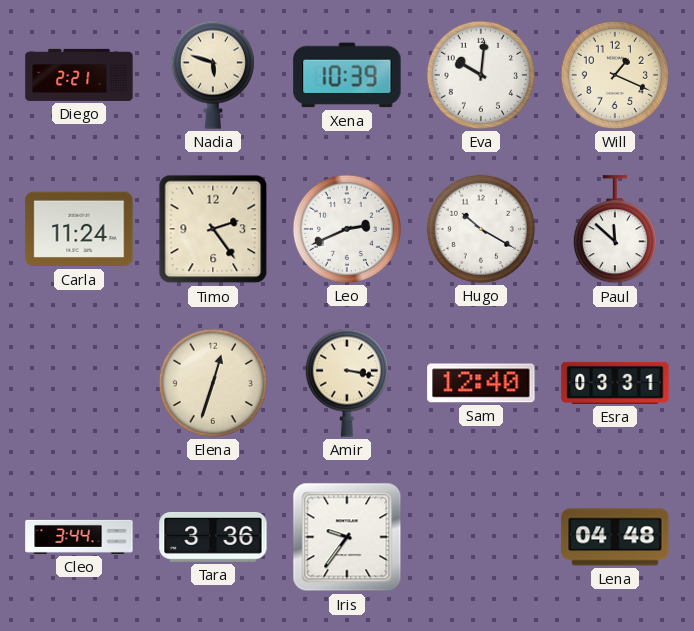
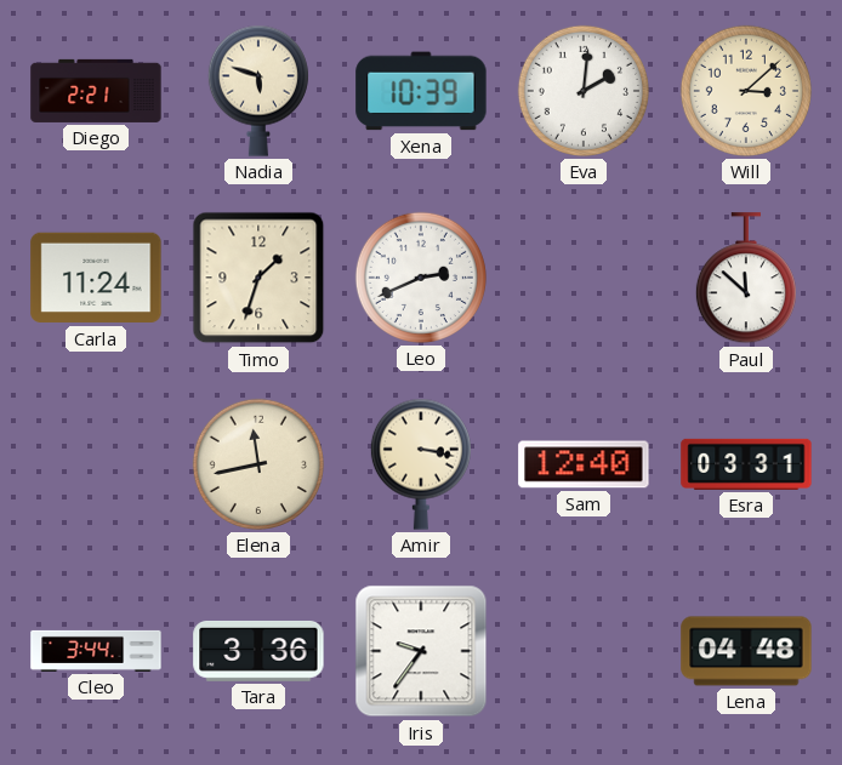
Eva: 10:01 -> 2:01
Will: 1:19 -> 3:08
Timo: 2:24 -> 1:33
Hugo: 10:20 -> none
Elena: 12:33 -> 11:43
